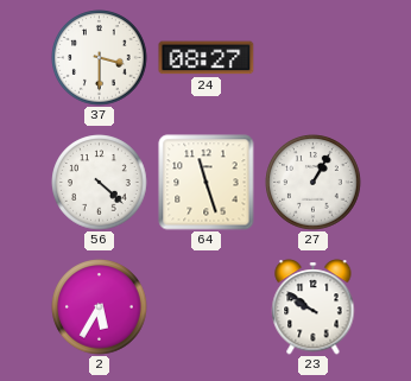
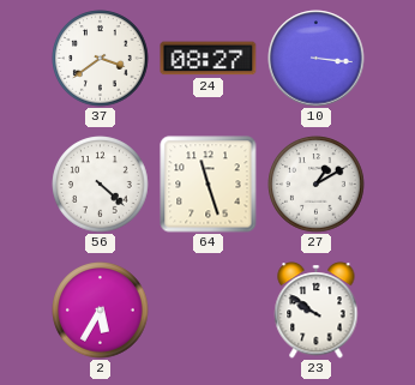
37: 3:30 -> 3:39
10: none -> 3:16
27: 1:05 -> 1:10
